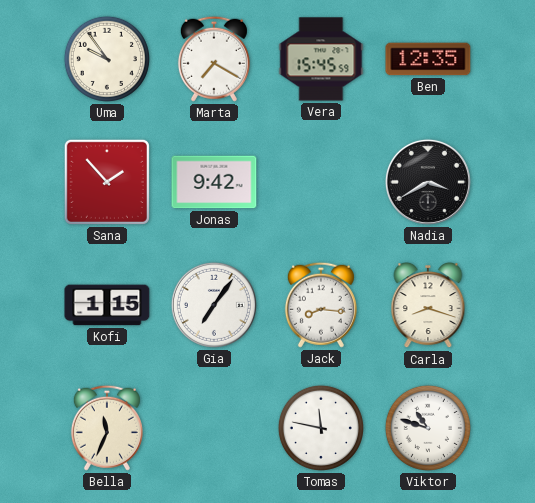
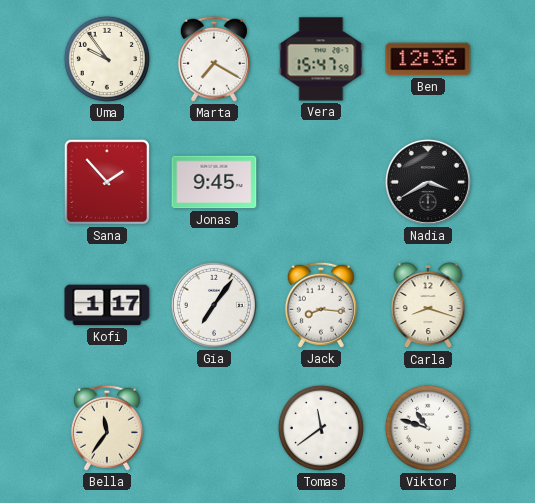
Vera: 15:45 -> 15:47
Ben: 12:35 -> 12:36
Jonas: 9:42 -> 9:45
Kofi: 1:15 -> 1:17
Bella: 11:34 -> 11:36
Tomas: 11:47 -> 11:39
